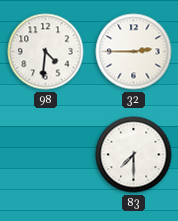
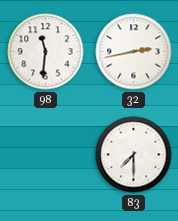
98: 4:31 -> 11:31
32: 2:45 -> 2:43
